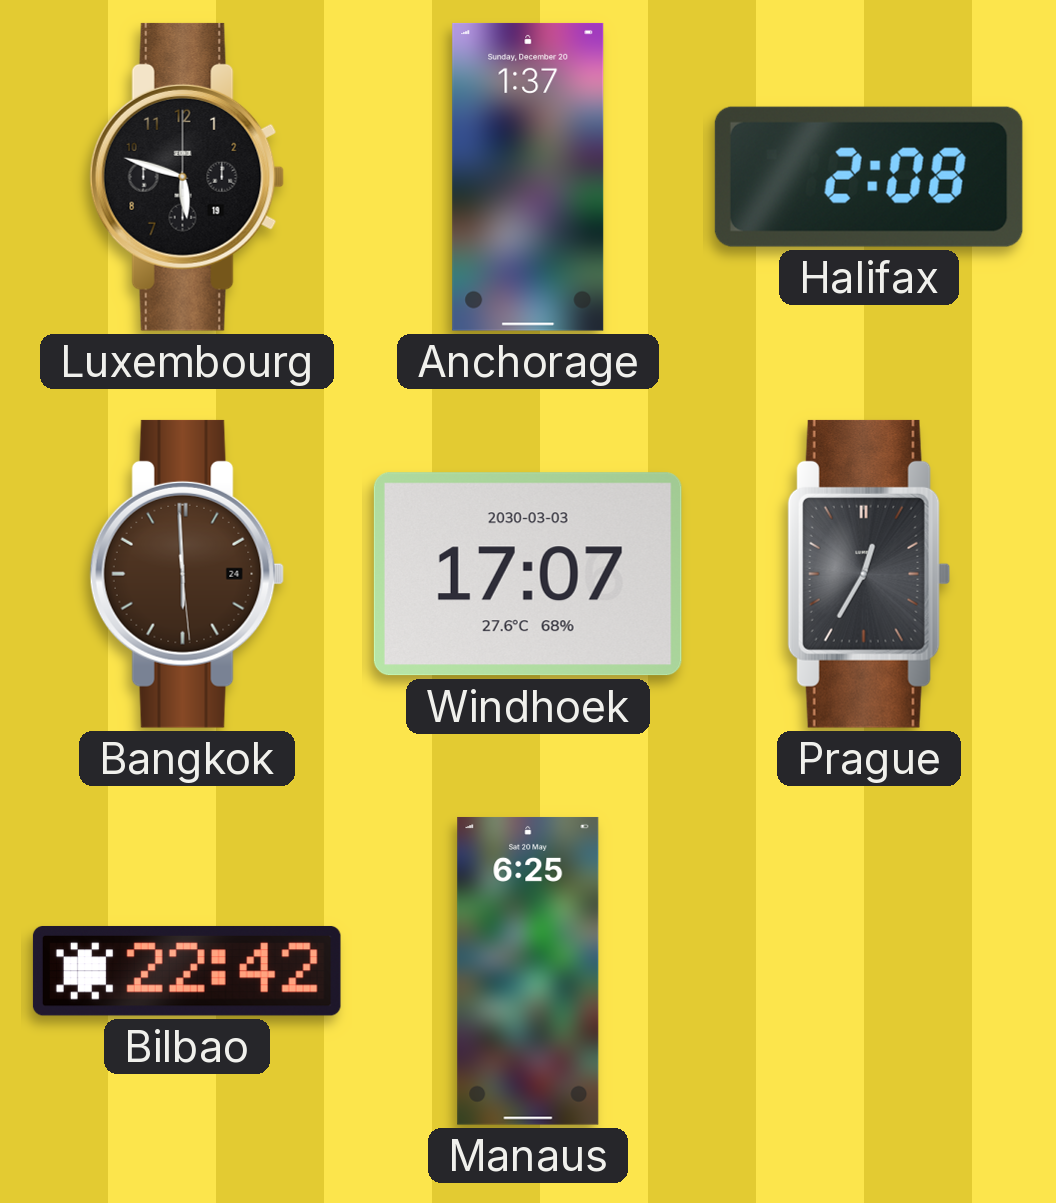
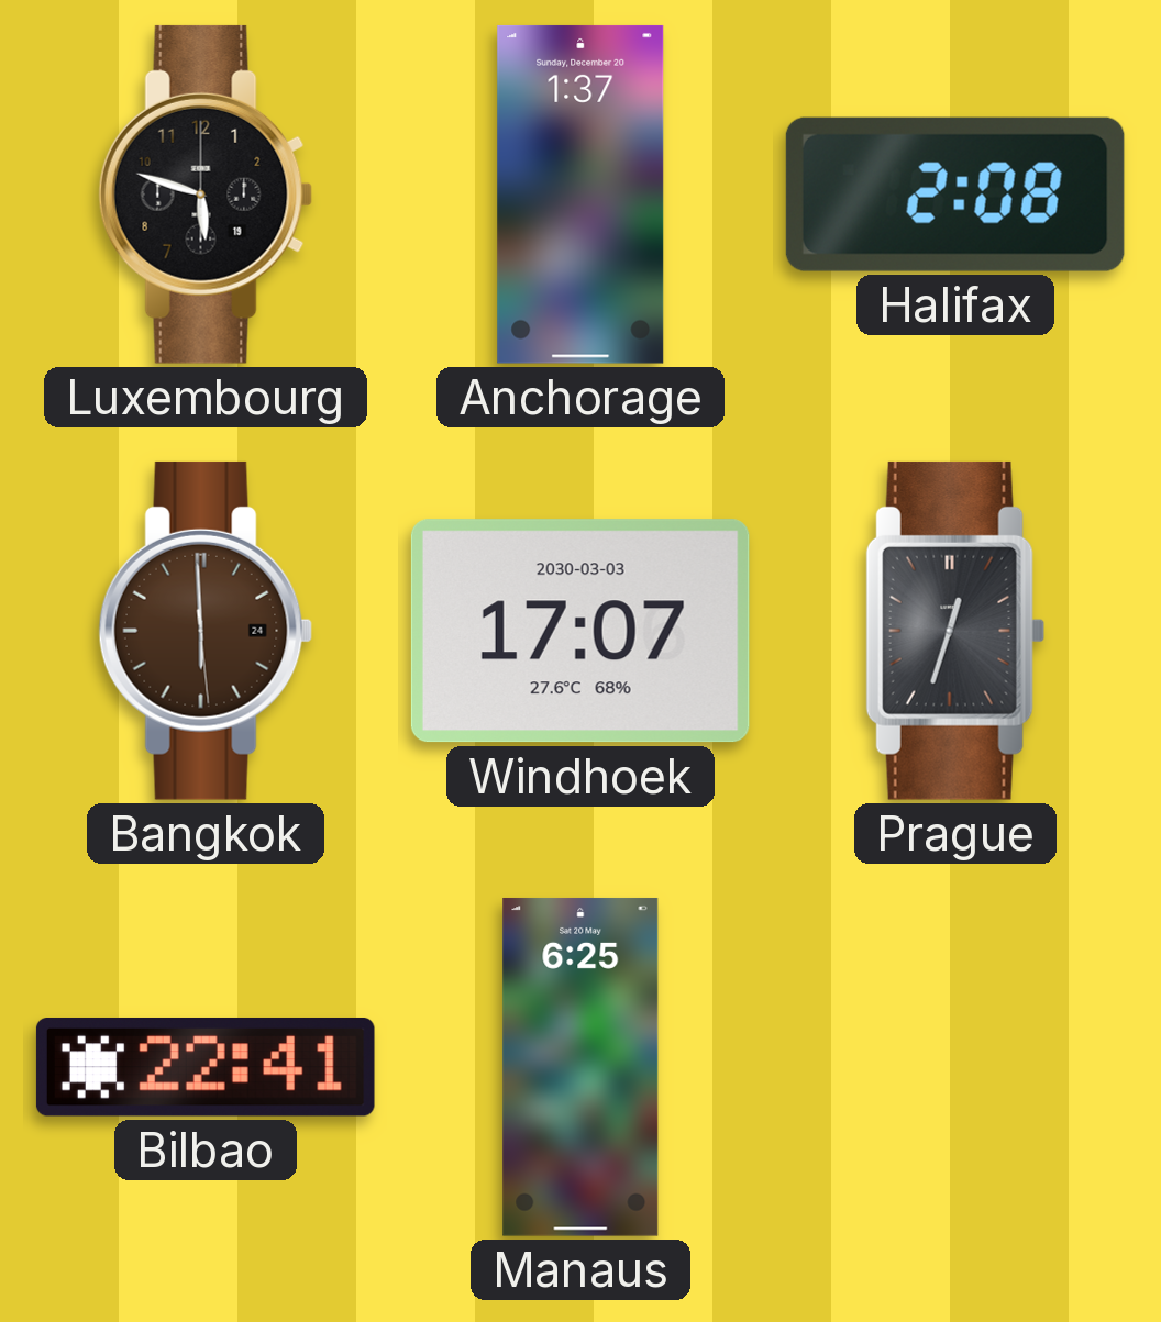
Prague: 12:35 -> 12:33
Bilbao: 22:42 -> 22:41
